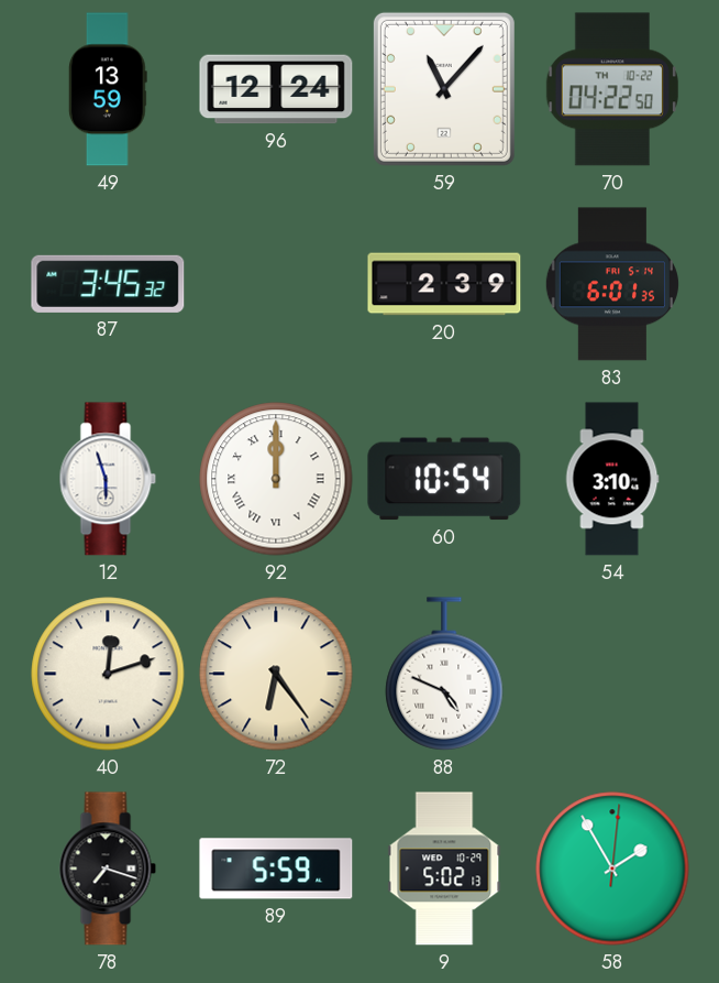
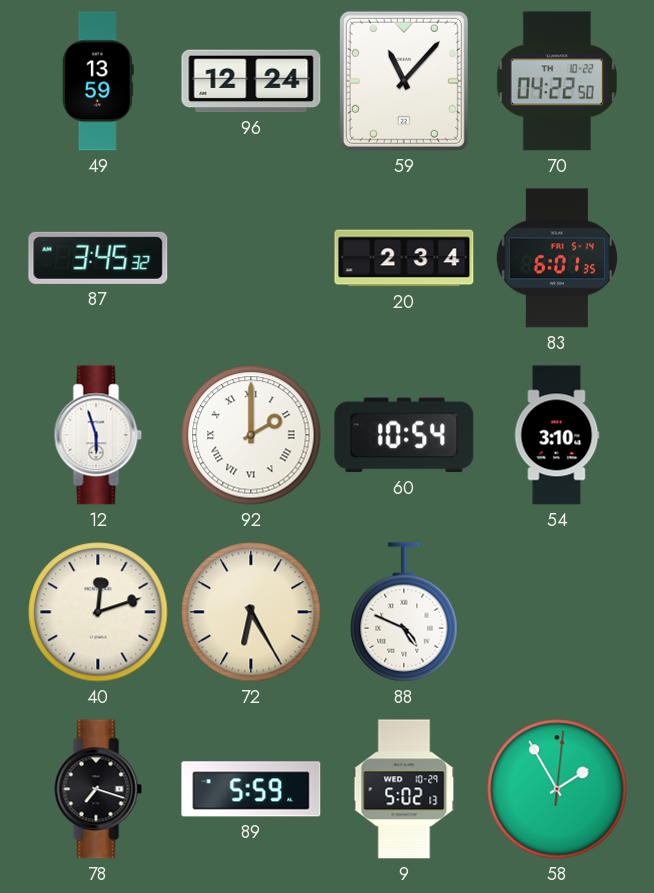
20: 2:39 -> 2:34
92: 12:00 -> 2:00
72: 6:24 -> 6:25
